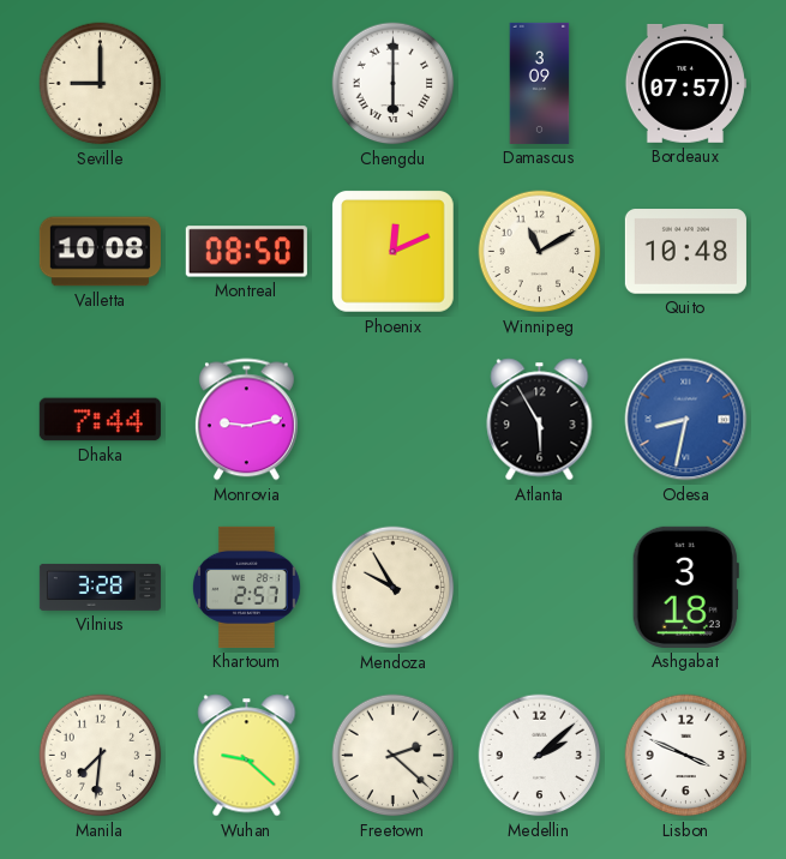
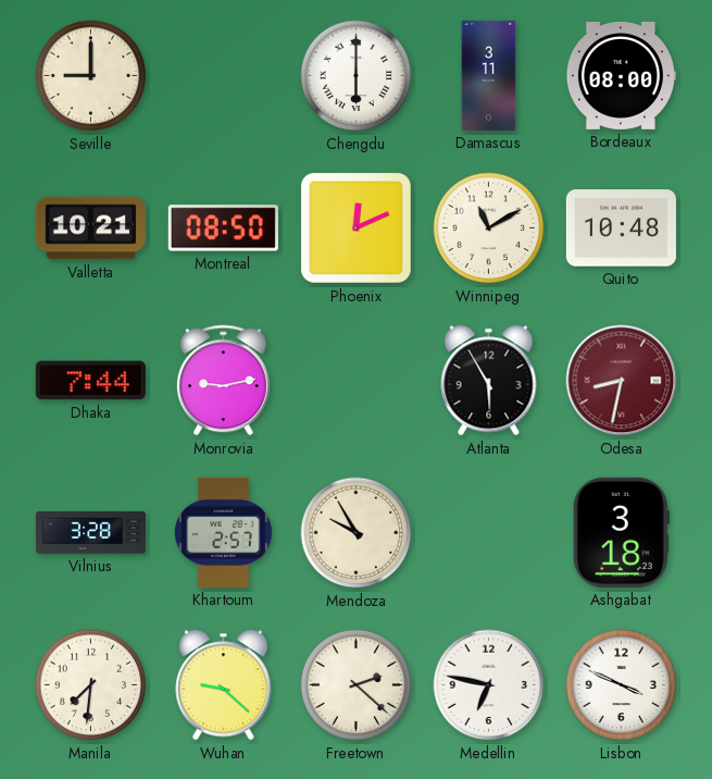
Damascus: 3:09 -> 3:11
Bordeaux: 07:57 -> 08:00
Valletta: 10:08 -> 10:21
Odesa dial: blue -> burgundy
Medellin: 2:08 -> 6:47
